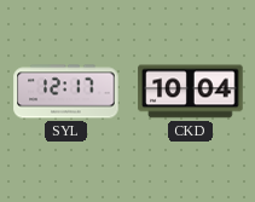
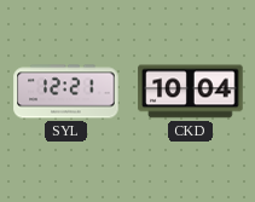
SYL: 12:17 -> 12:21
